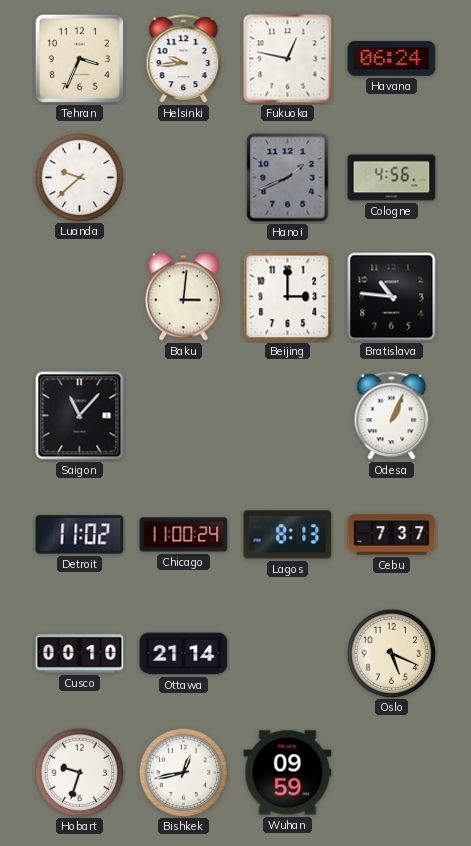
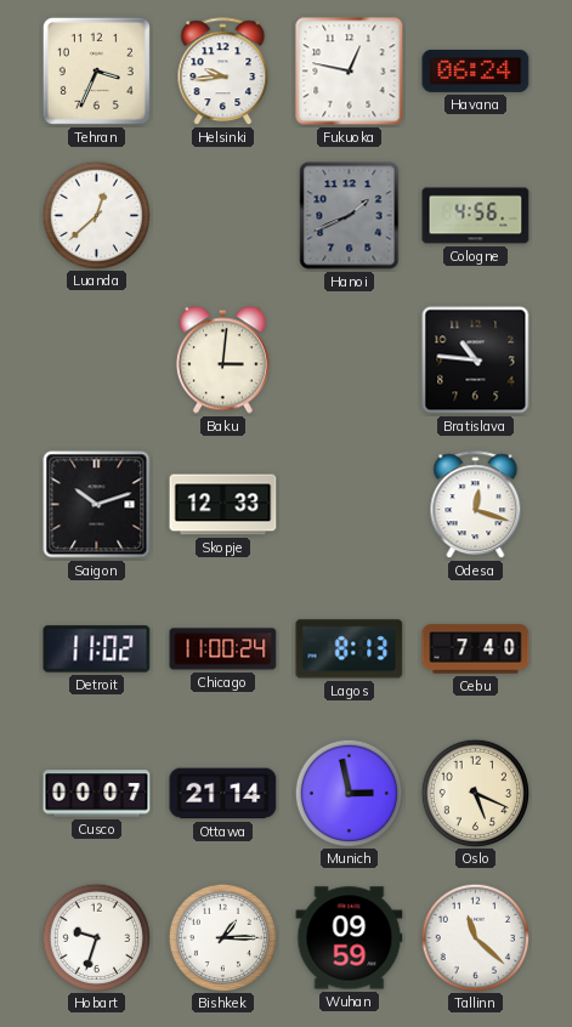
Luanda: 9:38 -> 12:38
Beijing: 3:00 -> none
Saigon: 11:07 -> 10:12
Skopje: none -> 12:33
Odesa: 1:04 -> 12:18
Cebu: 7:37 -> 7:40
Cusco: 00:10 -> 00:07
Munich: none -> 2:58
Bishkek: 12:43 -> 1:15
Tallinn: none -> 11:22
